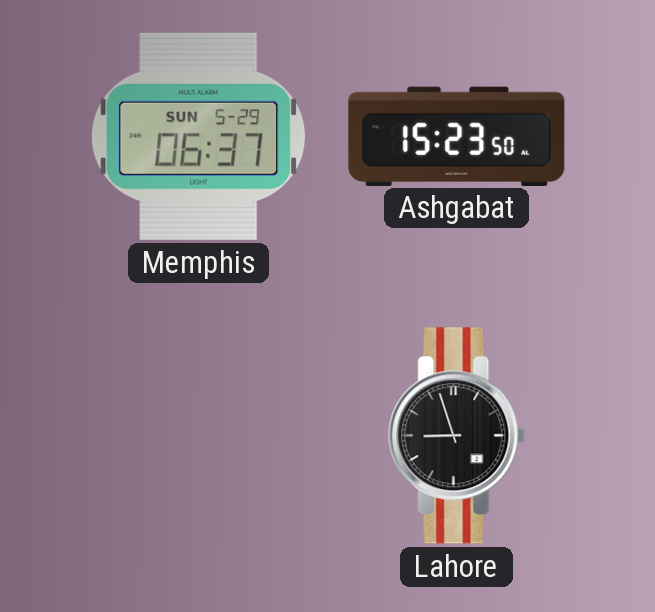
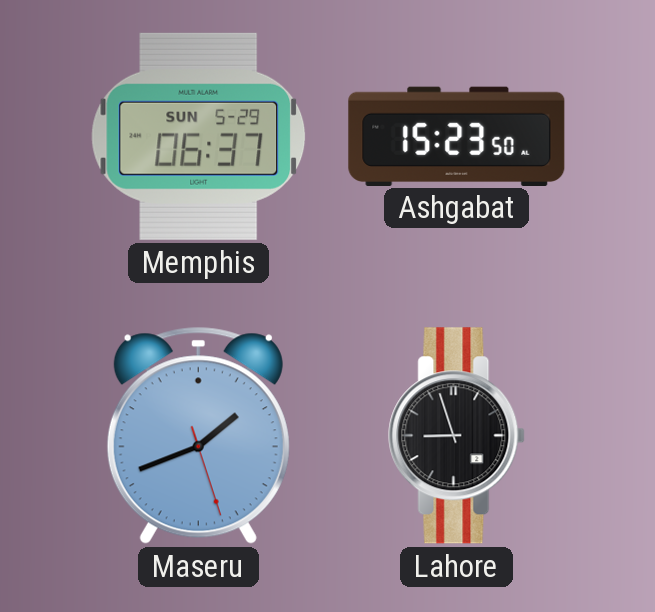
Maseru: none -> 1:41
